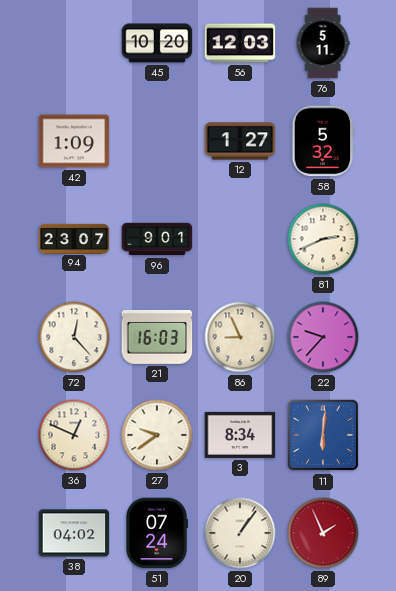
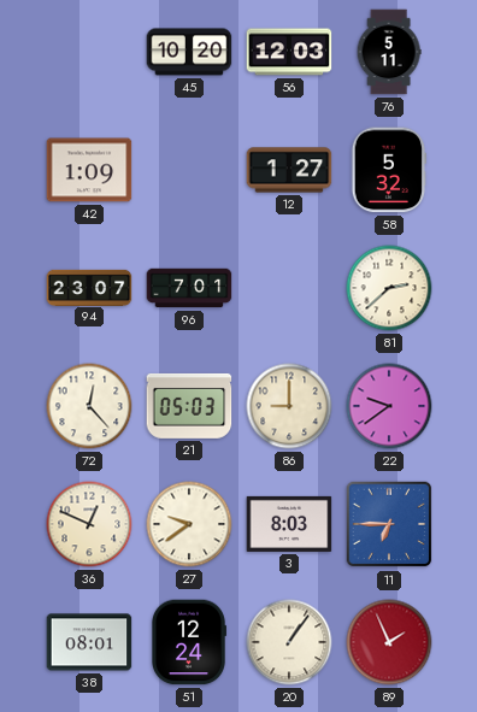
96: 9:01 -> 7:01
81: 2:41 -> 2:38
21: 16:03 -> 05:03
86: 8:56 -> 9:00
22: 9:37 -> 9:39
3: 8:34 -> 8:03
11: 6:01 -> 6:45
38: 04:02 -> 08:01
51: 07:24 -> 12:24
